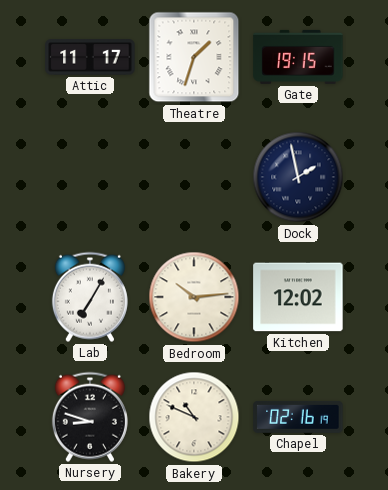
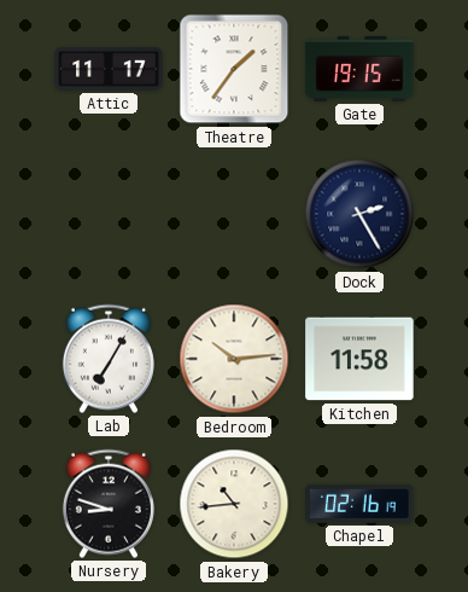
Theatre: 1:33 -> 1:36
Dock: 1:58 -> 2:25
Kitchen: 12:02 -> 11:58
Bakery: 10:49 -> 10:44
